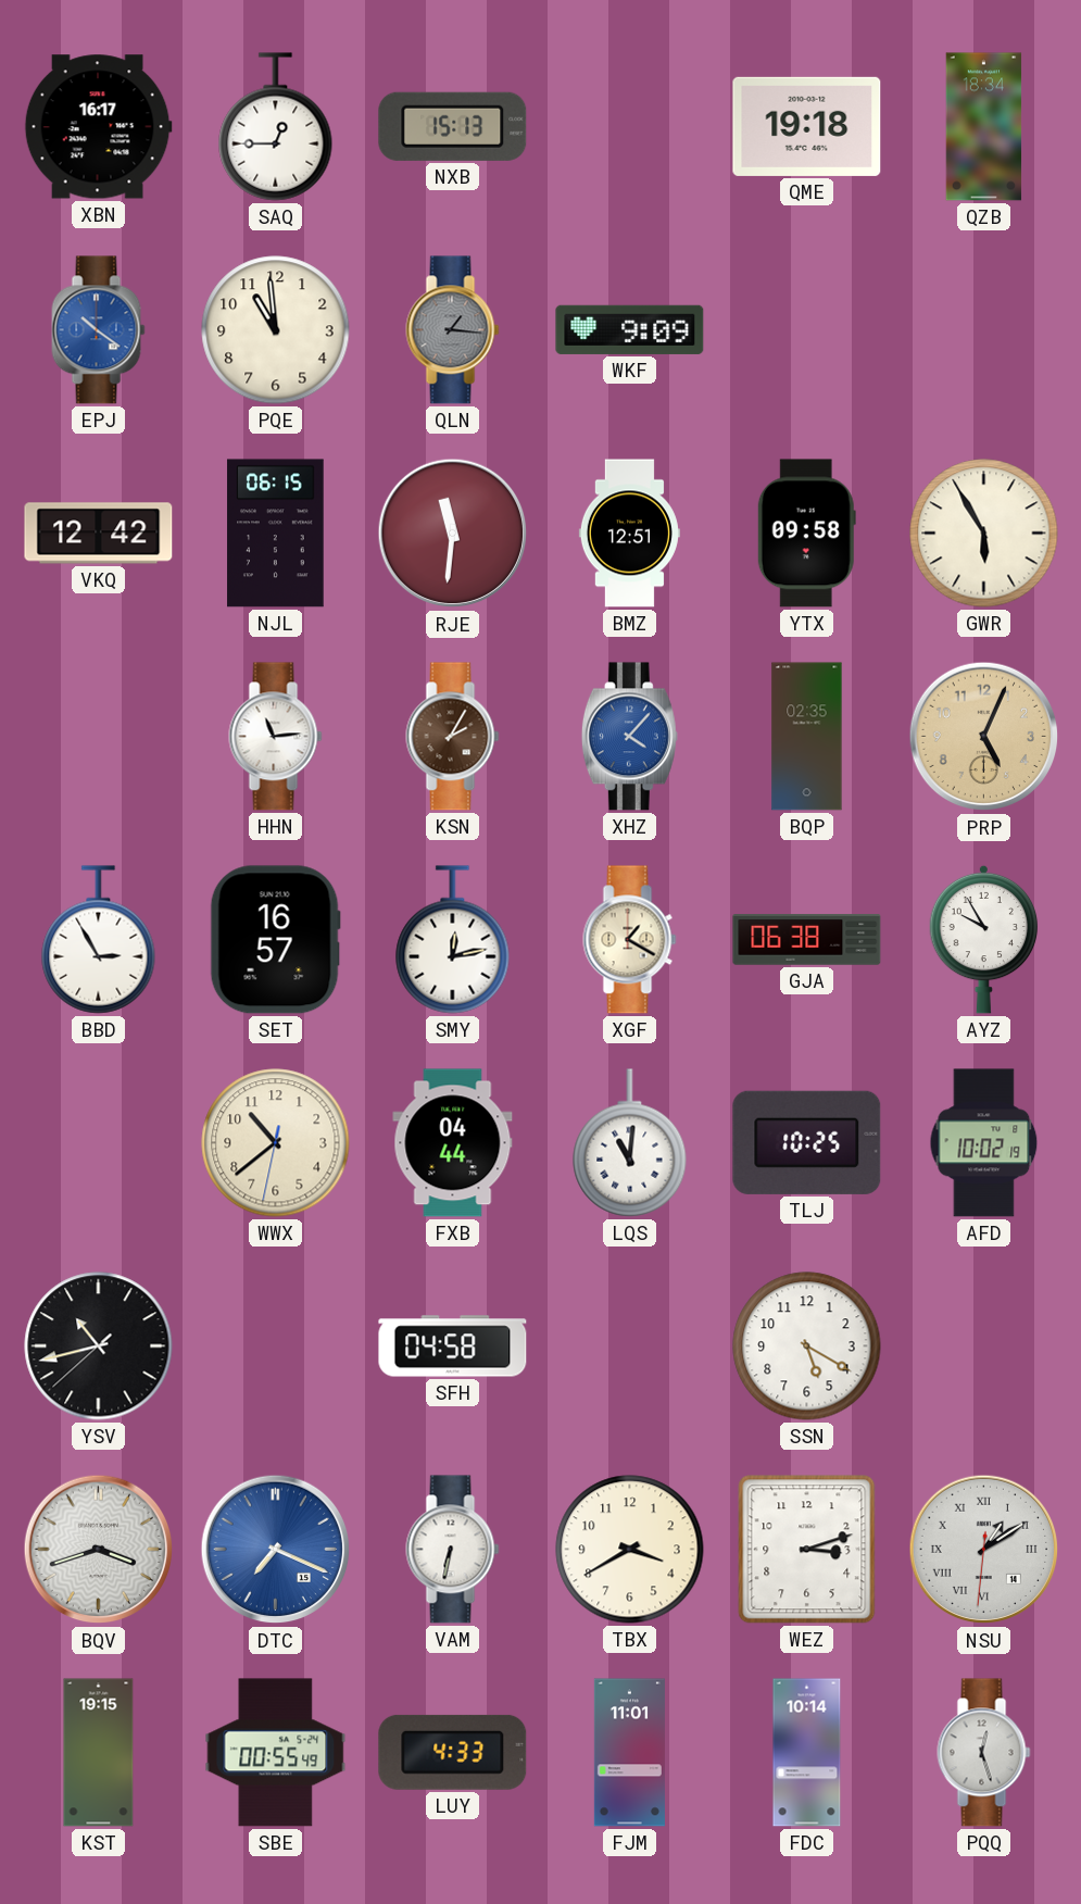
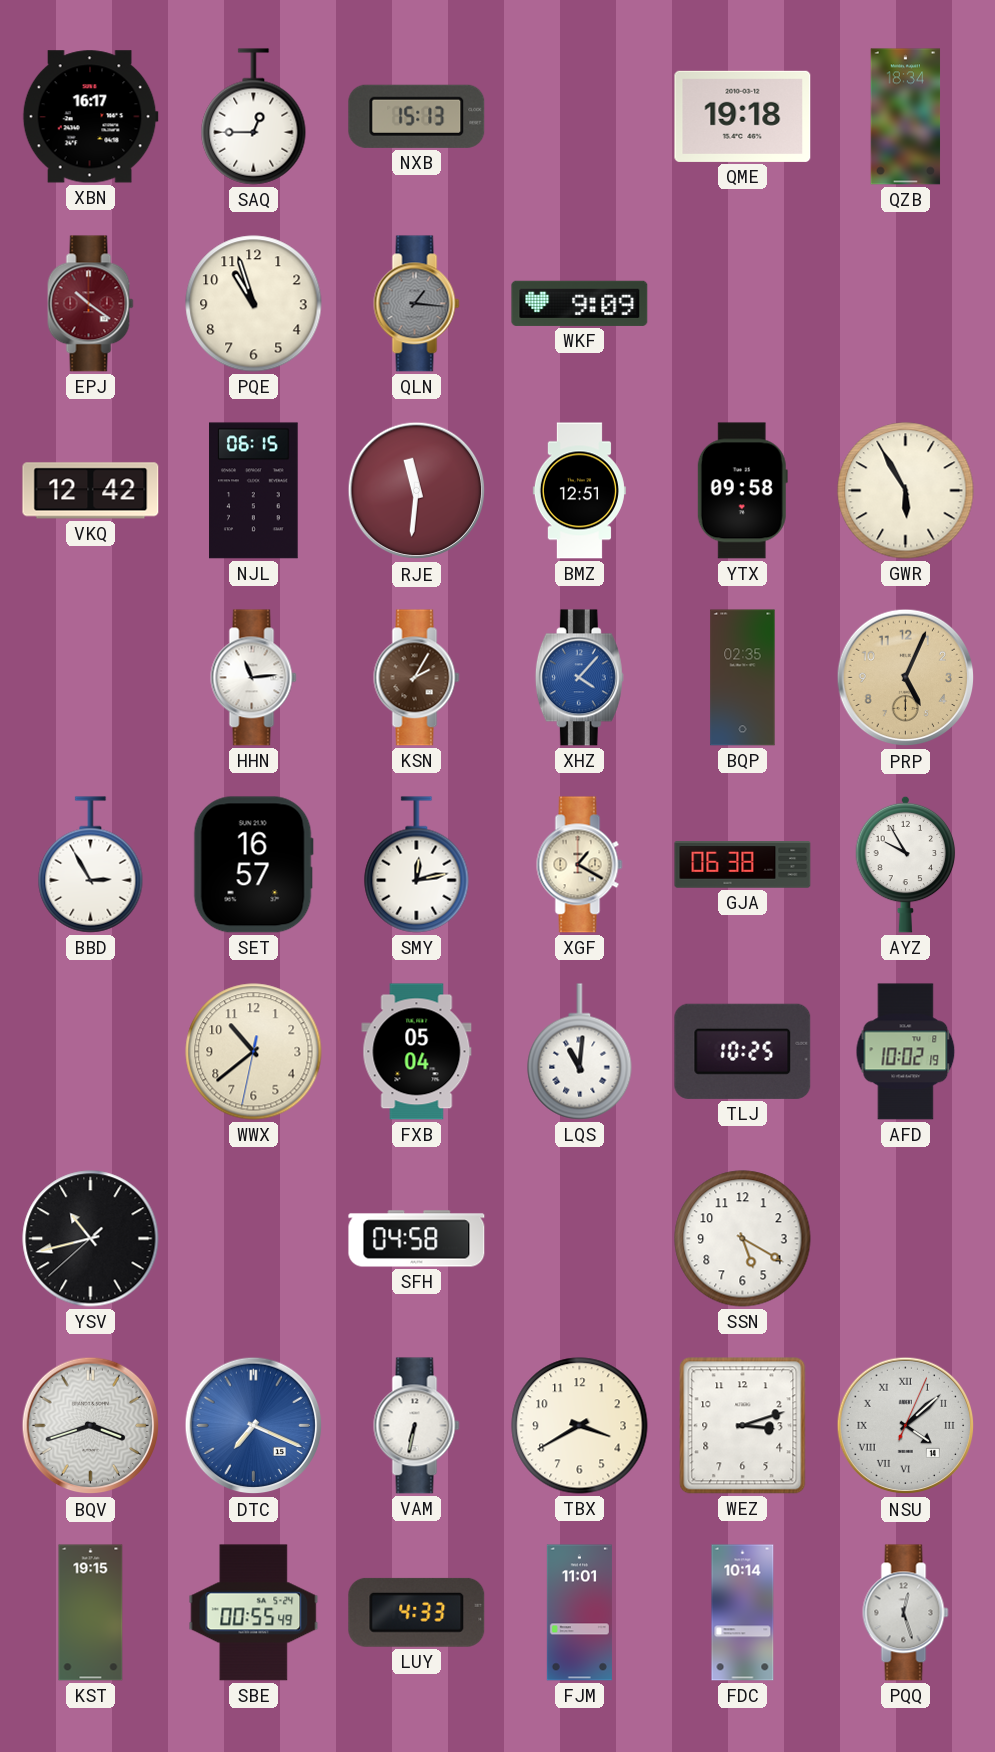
EPJ dial: blue -> burgundy
PQE: 10:59 -> 10:57
FXB: 04:44 -> 05:04
NSU: 1:09 -> 4:08
